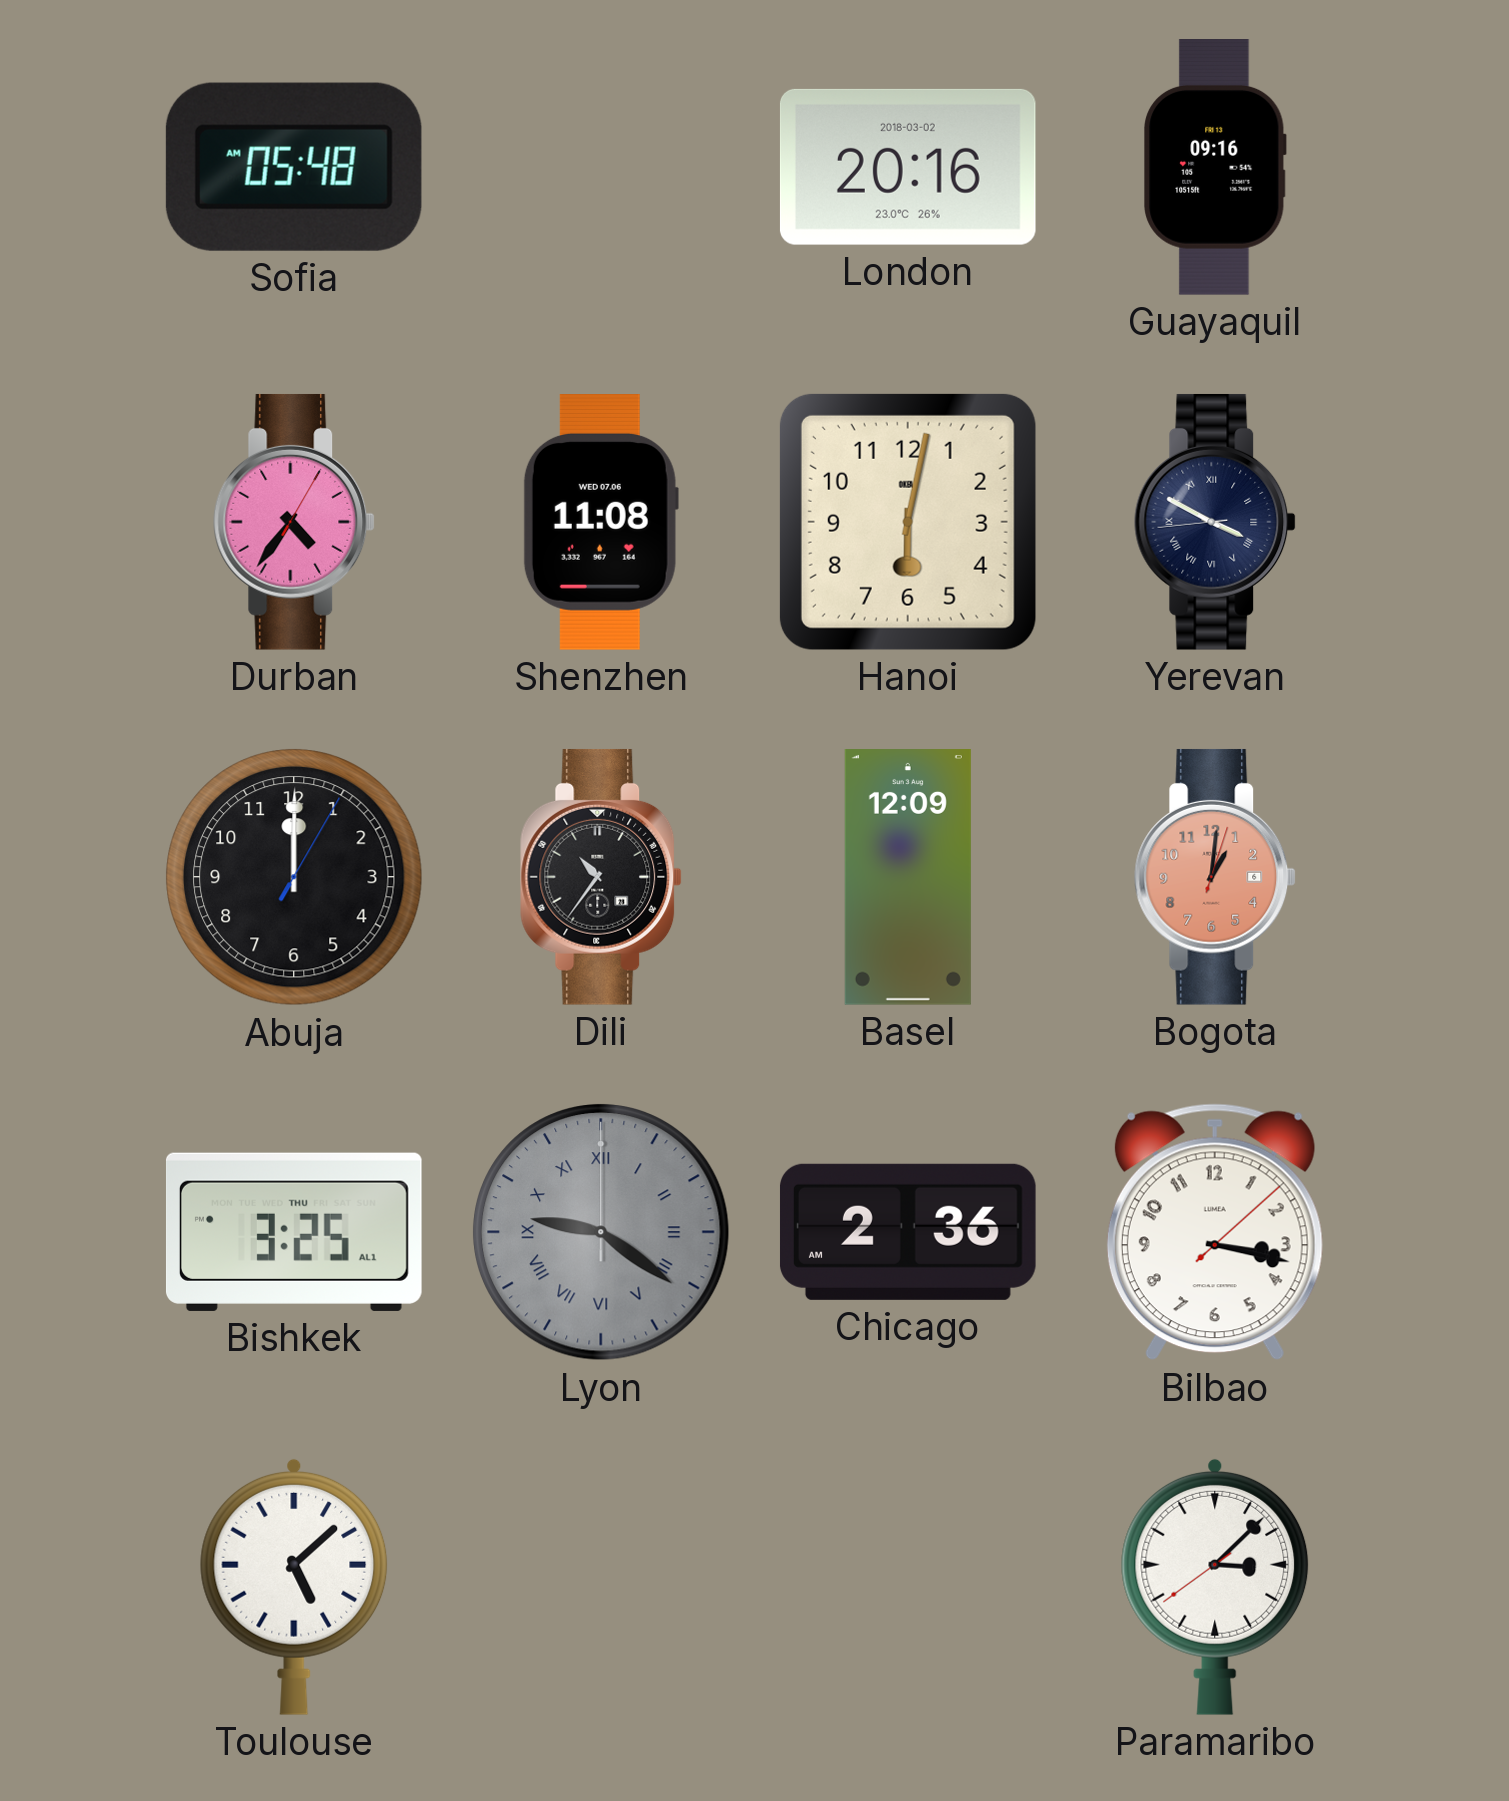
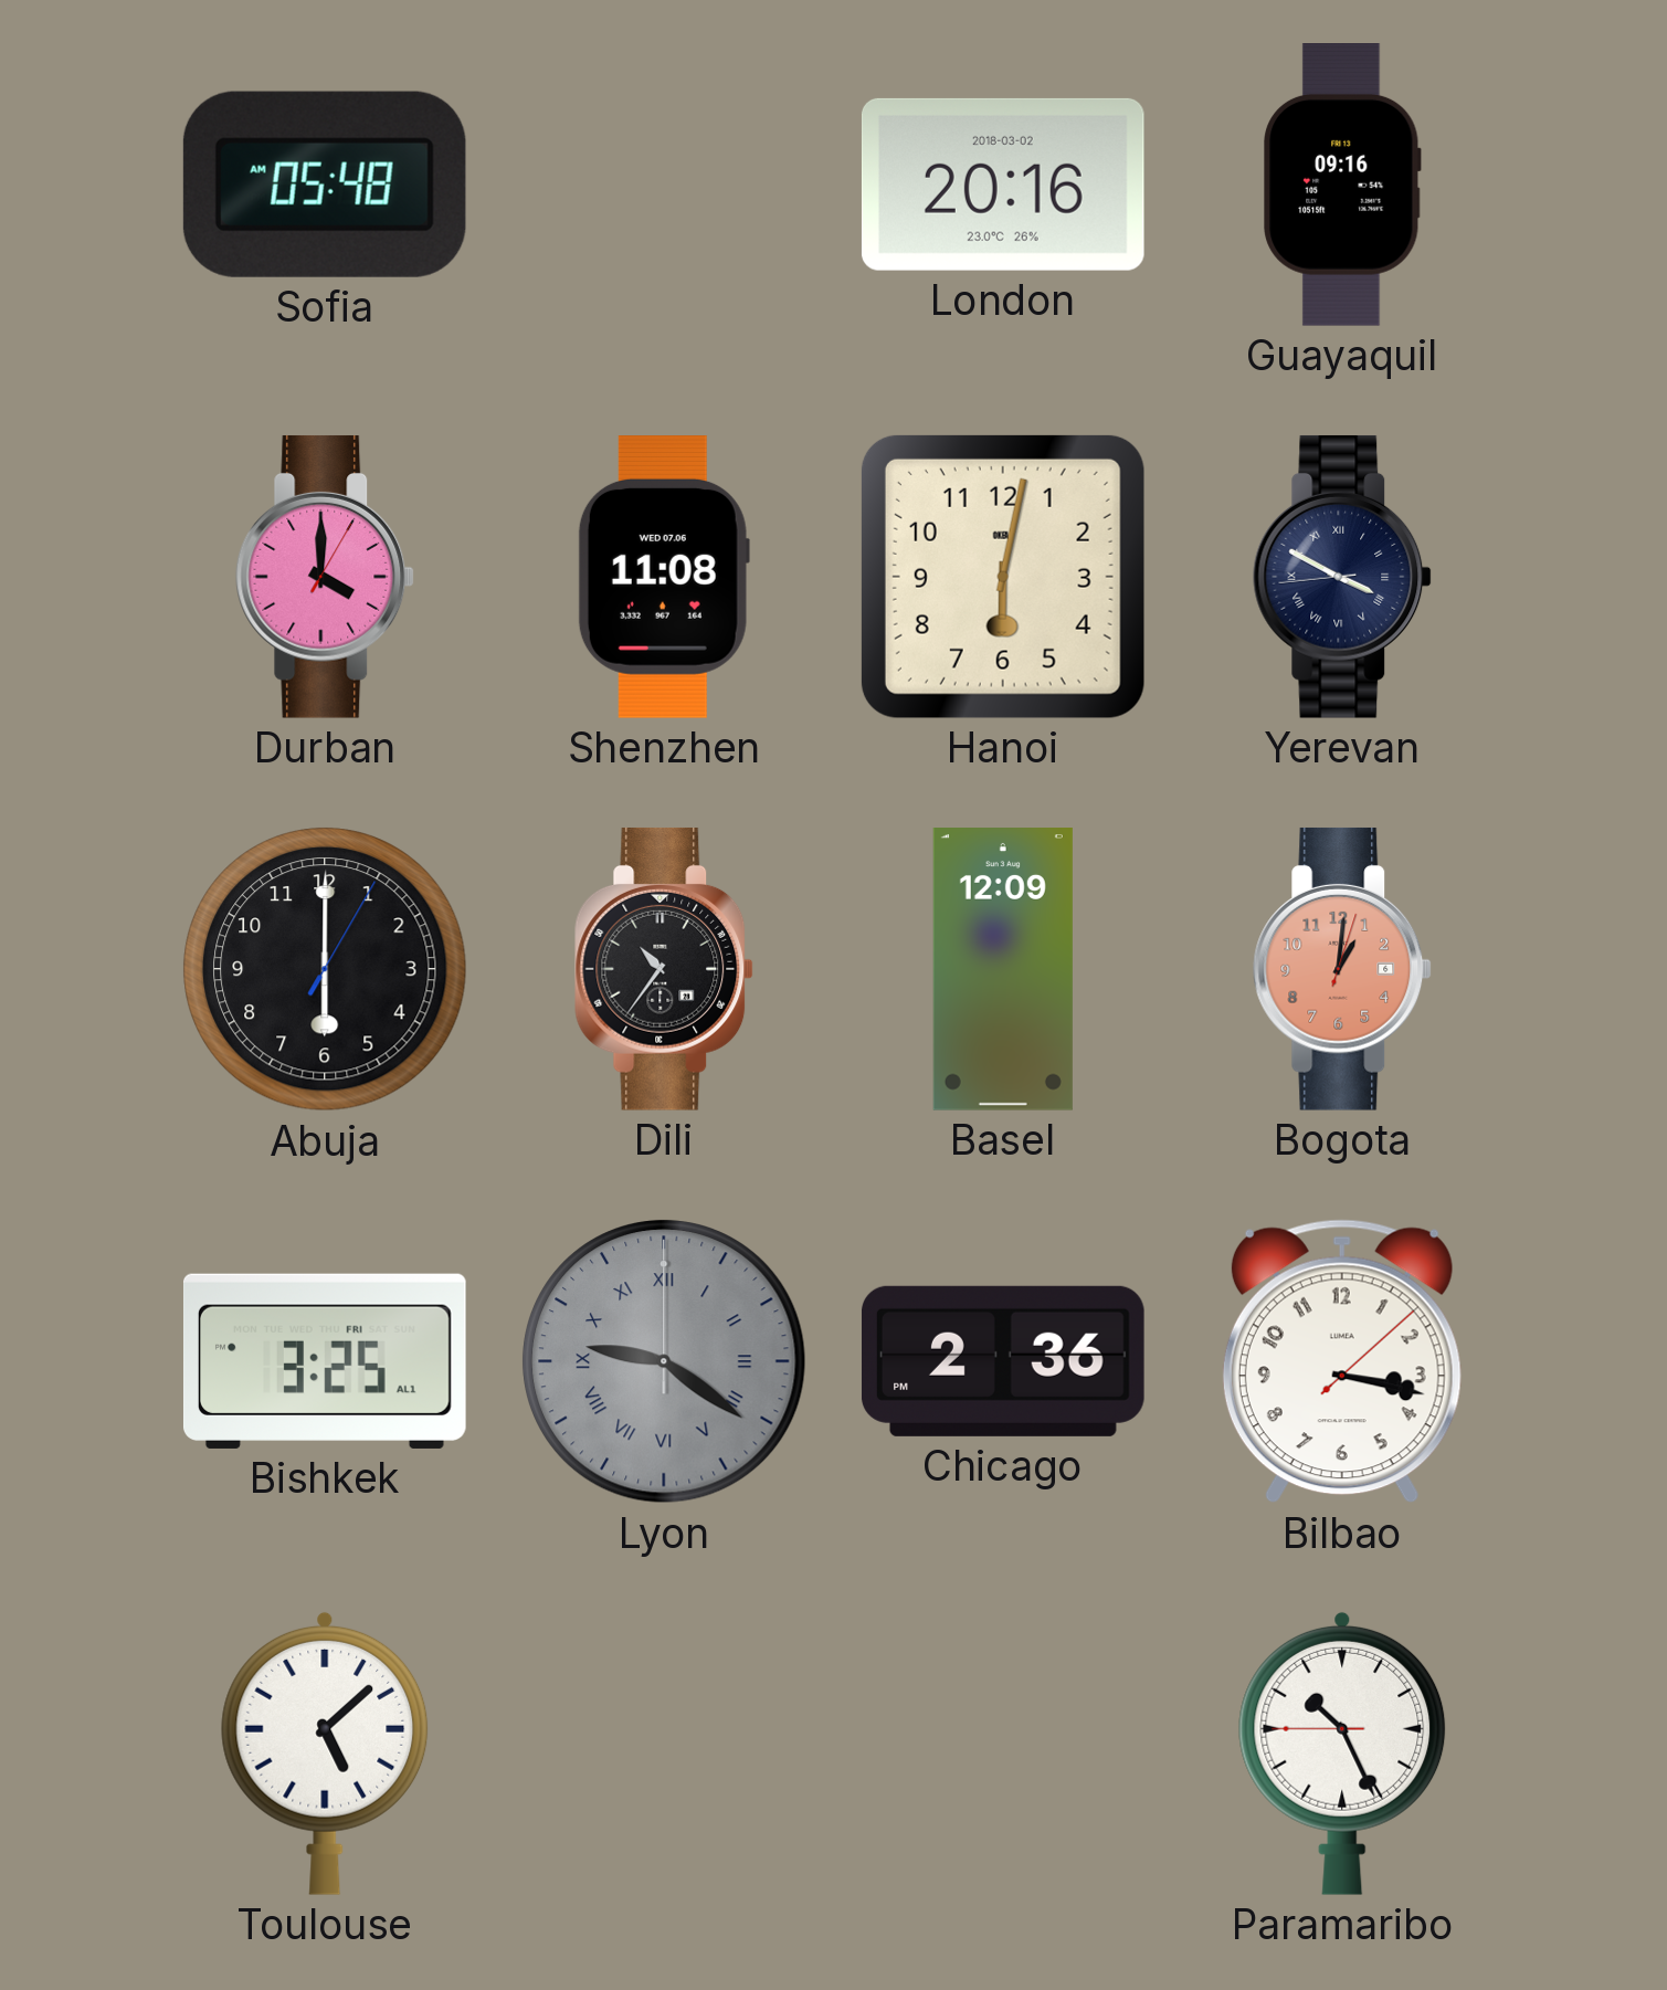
Durban: 4:36 -> 4:00
Abuja: 12:00 -> 6:00
Bishkek date: THU -> FRI
Chicago: 2:36 AM -> 2:36 PM
Paramaribo: 3:07 -> 10:25
